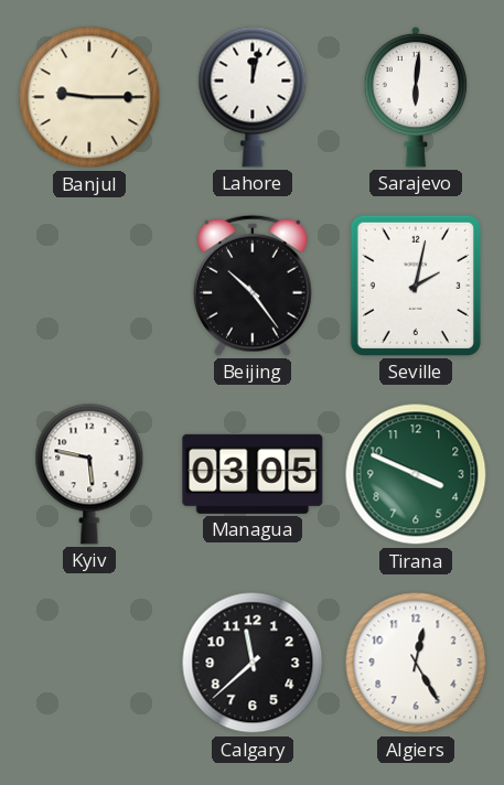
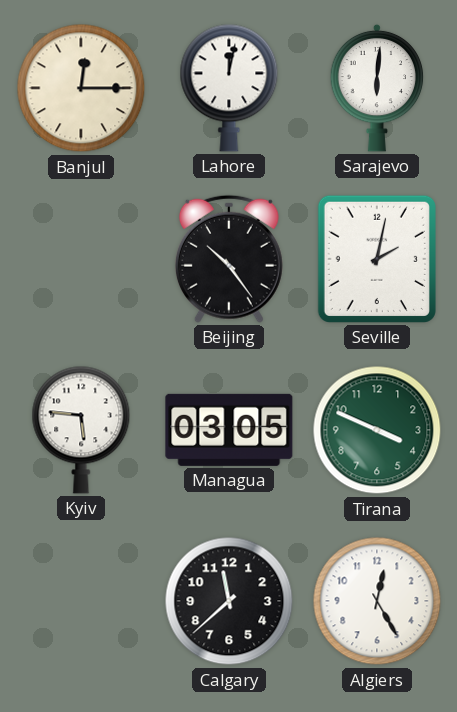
Banjul: 9:15 -> 12:15
Kyiv: 5:47 -> 5:46
